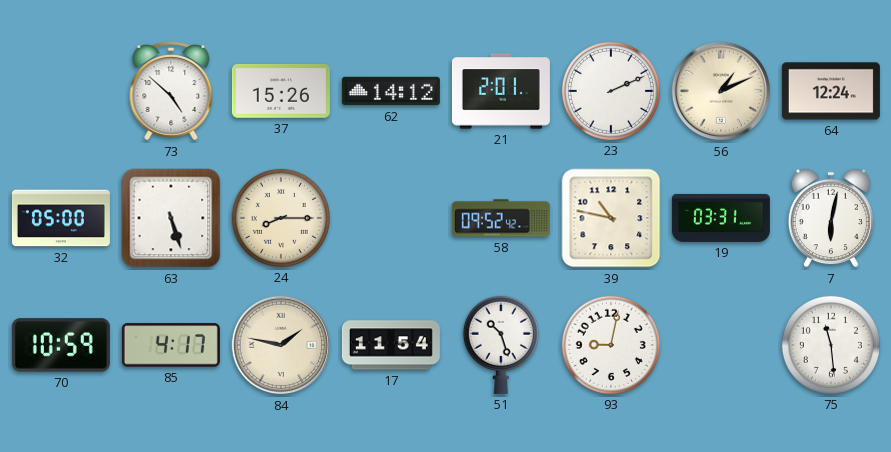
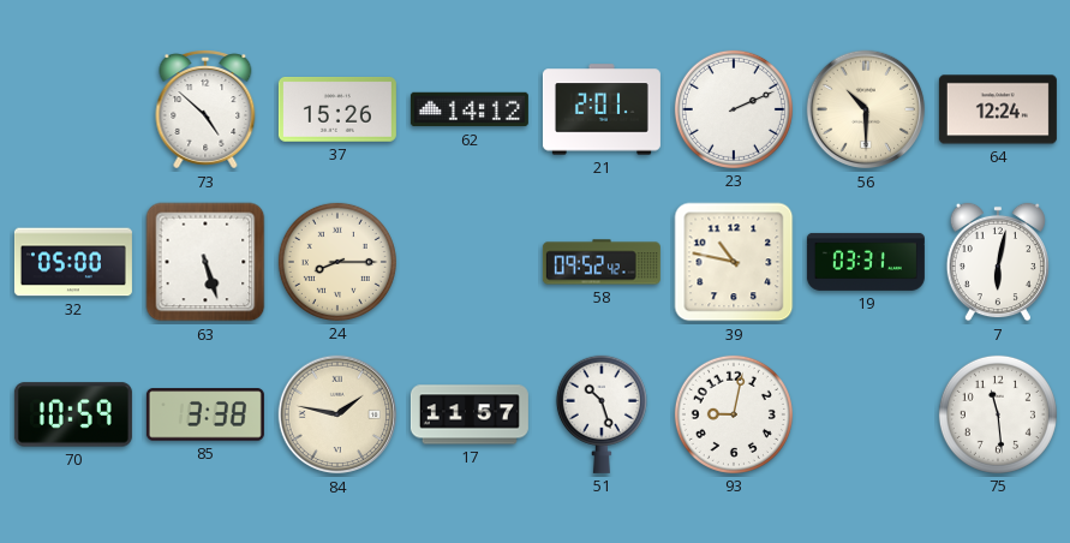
56: 1:11 -> 10:30
85: 4:17 -> 3:38
17: 11:54 -> 11:57
